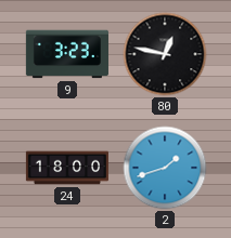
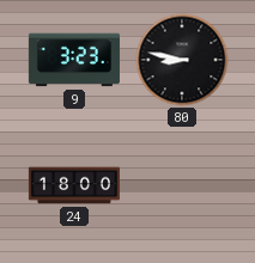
80: 12:47 -> 8:47
2: 1:42 -> none
